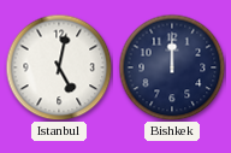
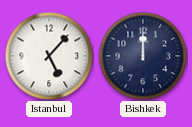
Istanbul: 5:02 -> 5:07
